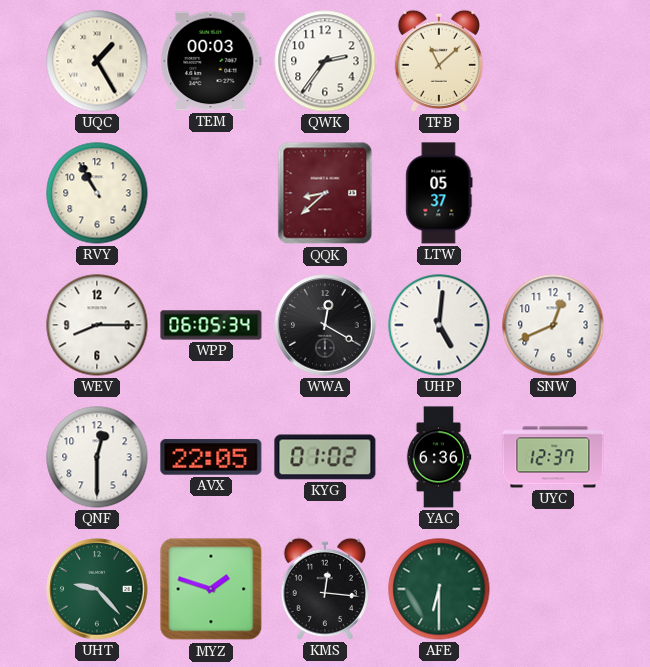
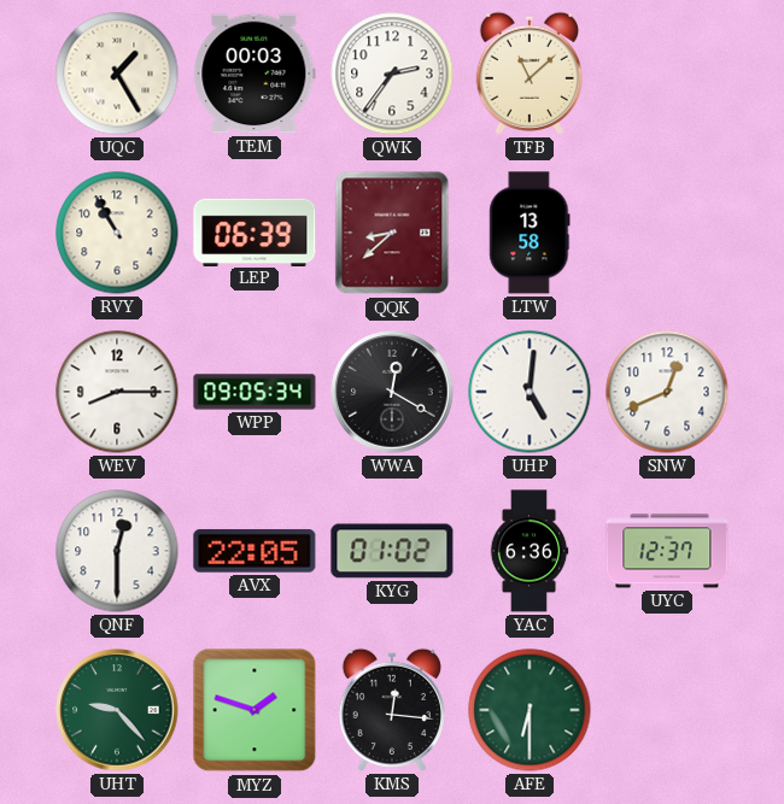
LEP: none -> 06:39
LTW: 05:37 -> 13:58
WPP: 06:05 -> 09:05
